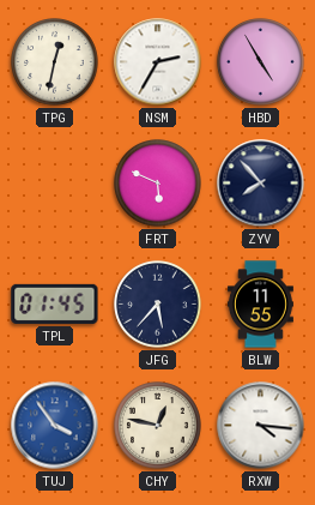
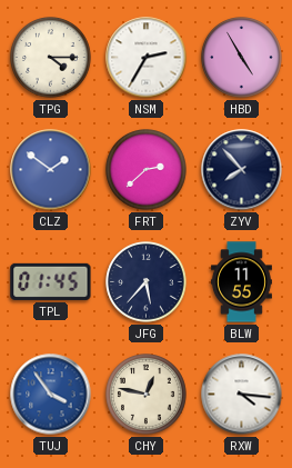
TPG: 12:32 -> 4:15
CLZ: none -> 1:51
FRT: 5:49 -> 2:38
